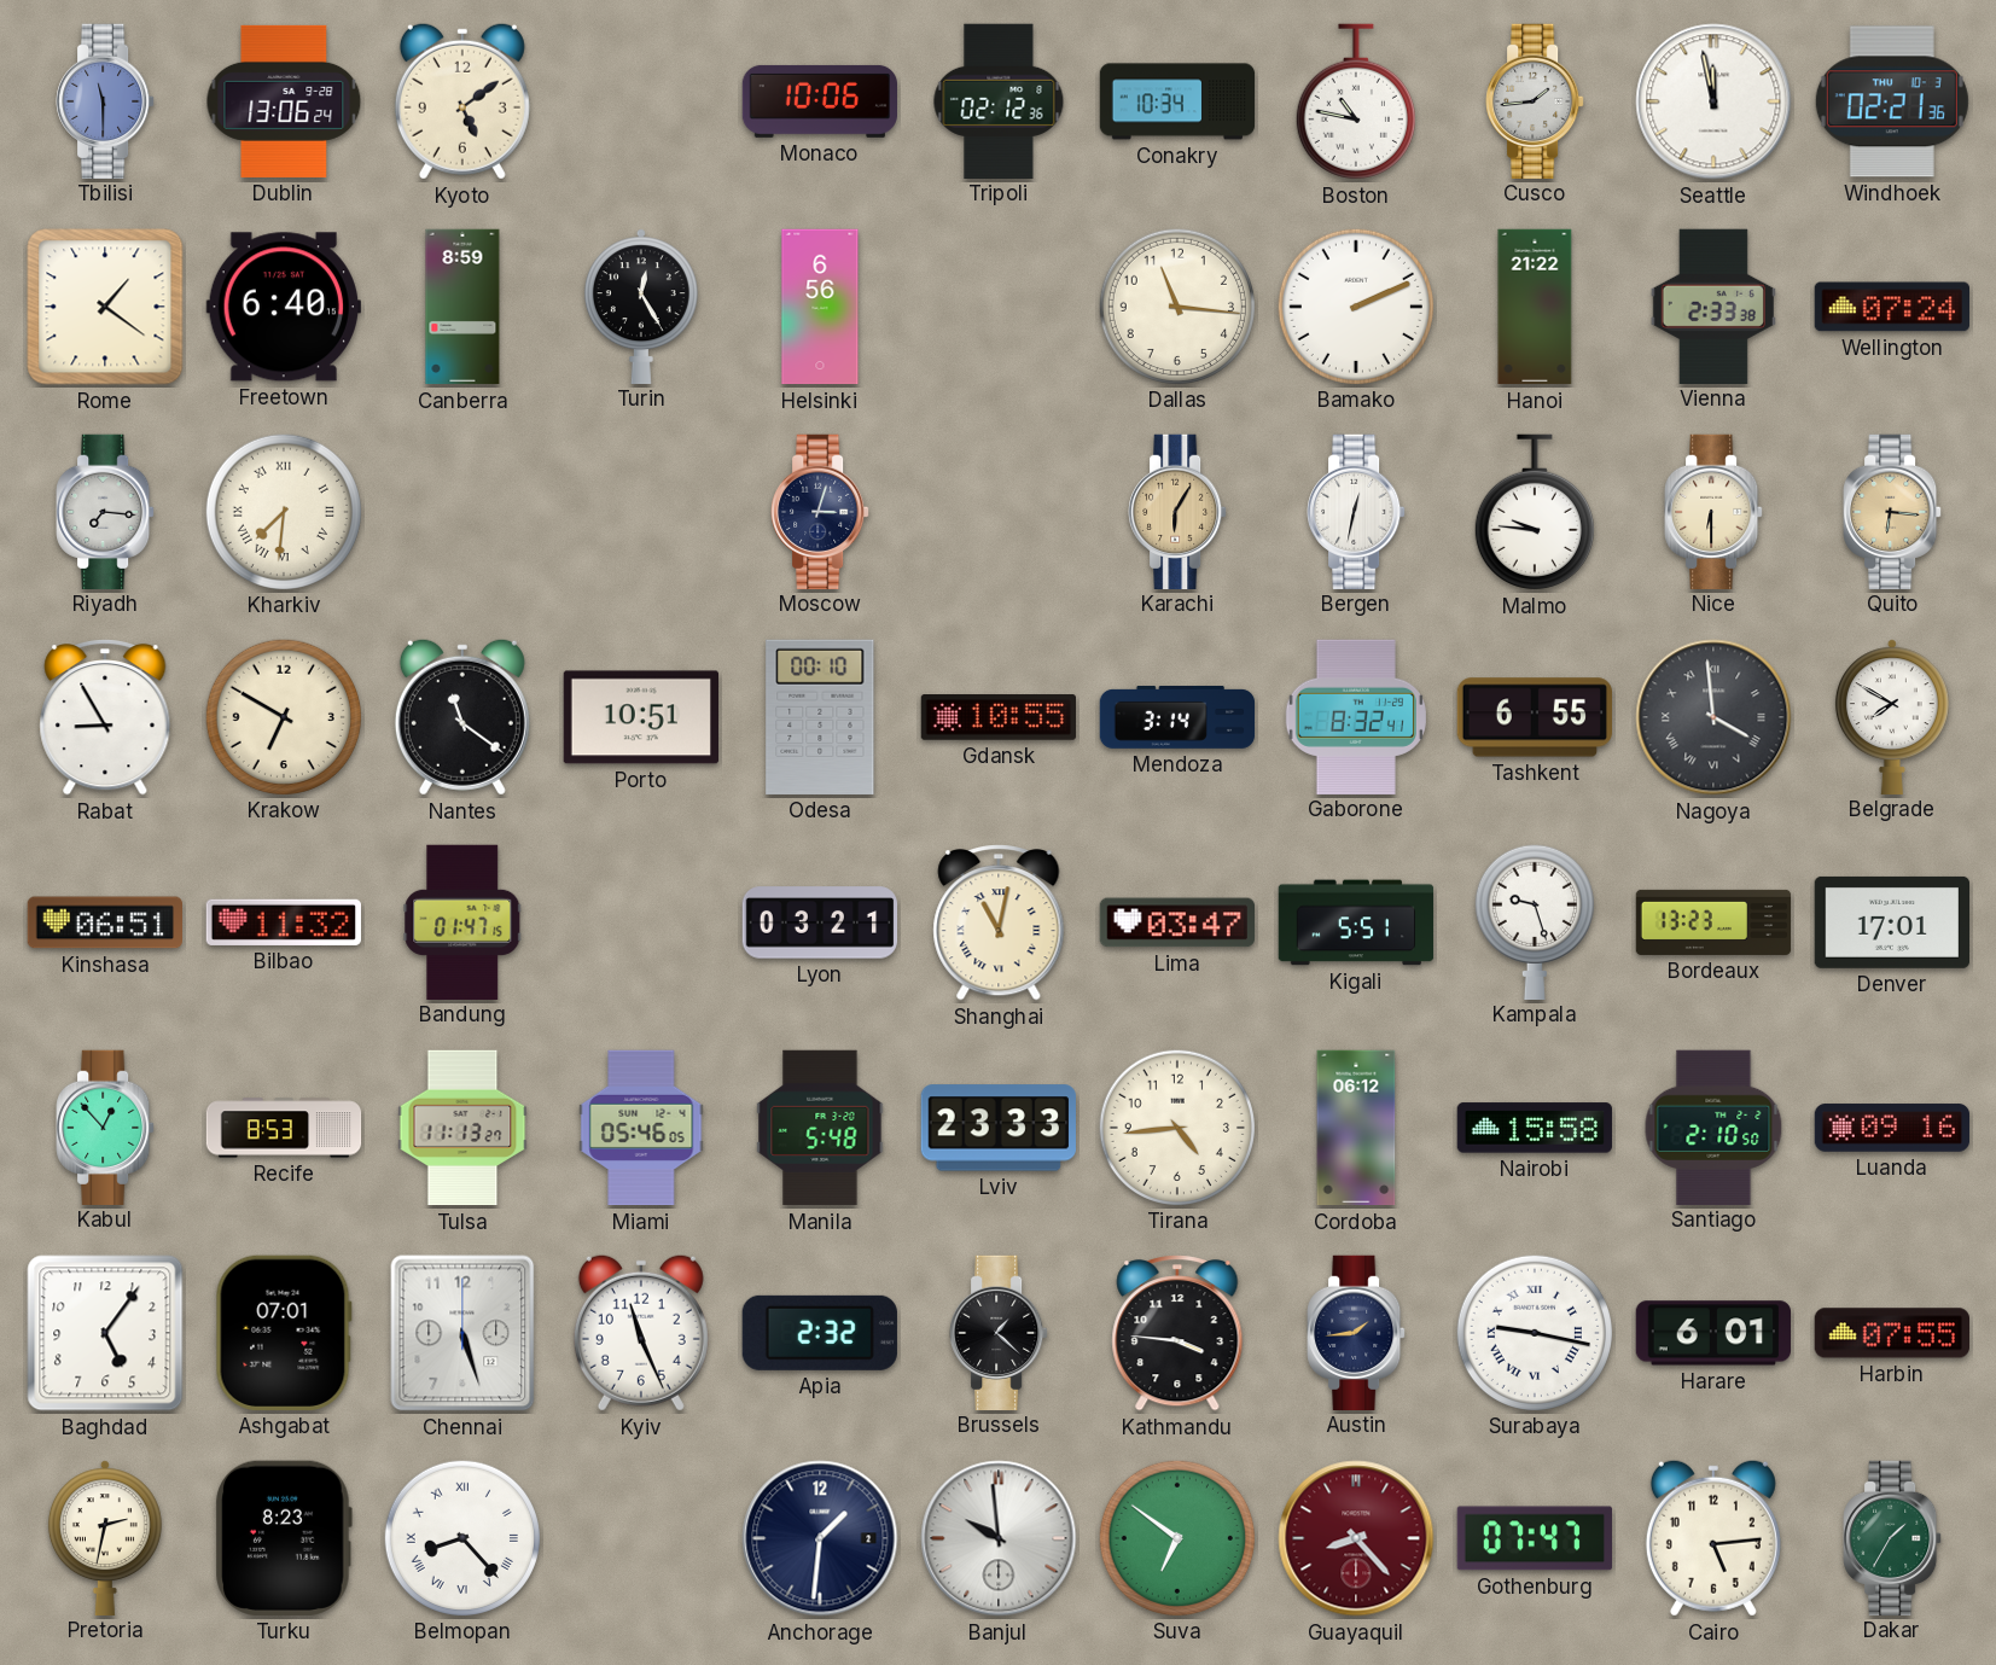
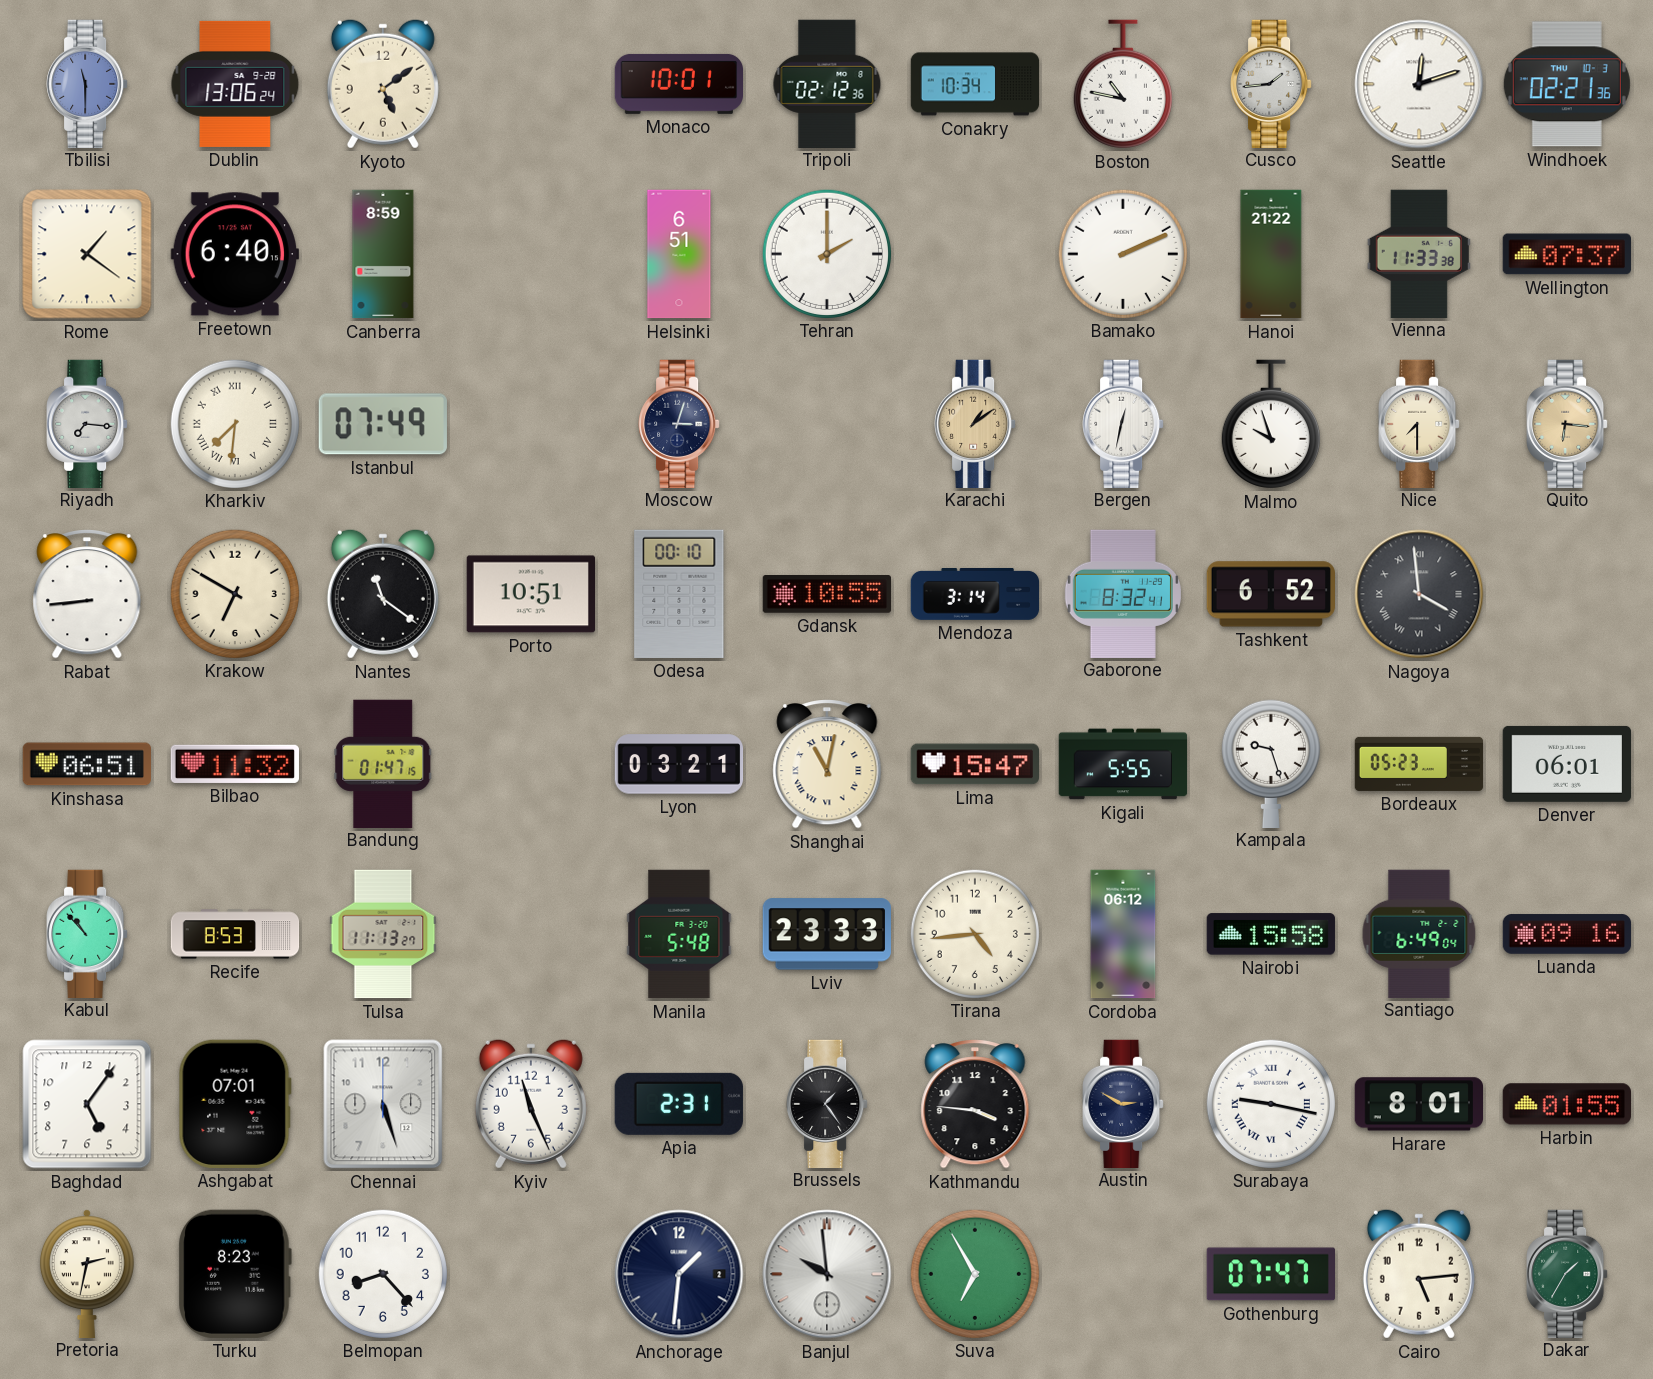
Monaco: 10:06 -> 10:01
Seattle: 11:58 -> 12:12
Turin: 12:25 -> none
Helsinki: 6:56 -> 6:51
Tehran: none -> 2:00
Dallas: 11:16 -> none
Vienna: 2:33 -> 11:33
Wellington: 07:24 -> 07:37
Istanbul: none -> 07:49
Karachi: 6:05 -> 1:09
Malmo: 9:46 -> 9:57
Nice: 6:30 -> 7:30
Rabat: 8:55 -> 8:44
Tashkent: 6:55 -> 6:52
Belgrade: 7:50 -> none
Lima: 03:47 -> 15:47
Kigali: 5:51 -> 5:55
Bordeaux: 13:23 -> 05:23
Denver: 17:01 -> 06:01
Kabul: 12:53 -> 10:53
Miami: 05:46 -> none
Santiago: 2:10 -> 6:49
Apia: 2:32 -> 2:31
Brussels: 1:22 -> 1:24
Austin: 1:44 -> 2:50
Harare: 6:01 -> 8:01
Harbin: 07:55 -> 01:55
Belmopan numerals: Roman -> Arabic
Suva: 6:51 -> 6:55
Guayaquil: 8:23 -> none
